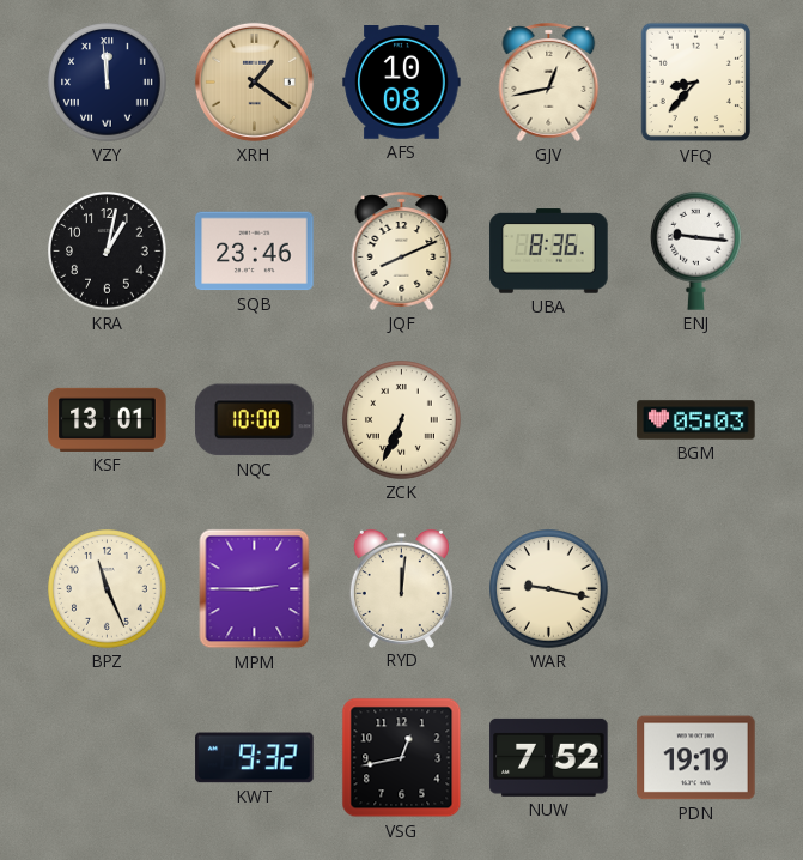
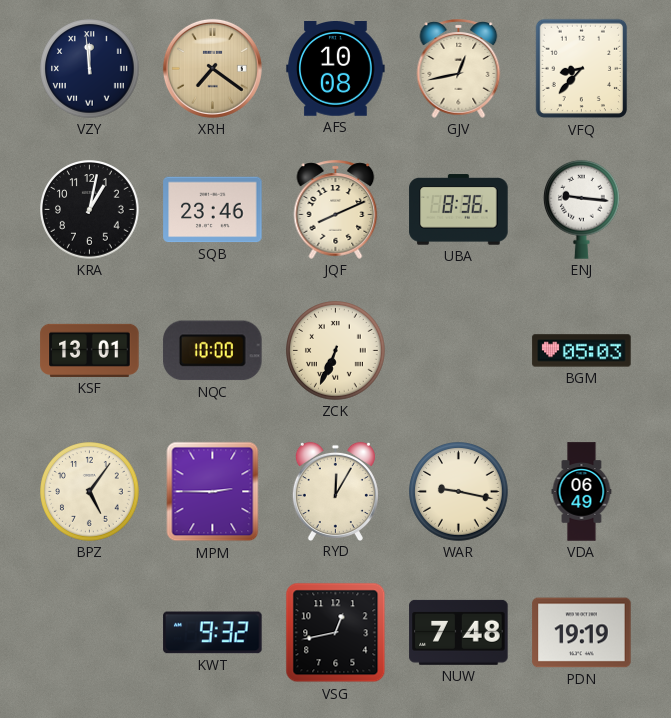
XRH: 1:21 -> 7:21
BPZ: 11:26 -> 5:06
RYD: 12:01 -> 12:05
VDA: none -> 06:49
NUW: 7:52 -> 7:48
